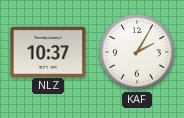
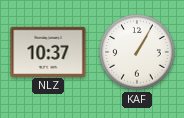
KAF: 2:05 -> 1:05
